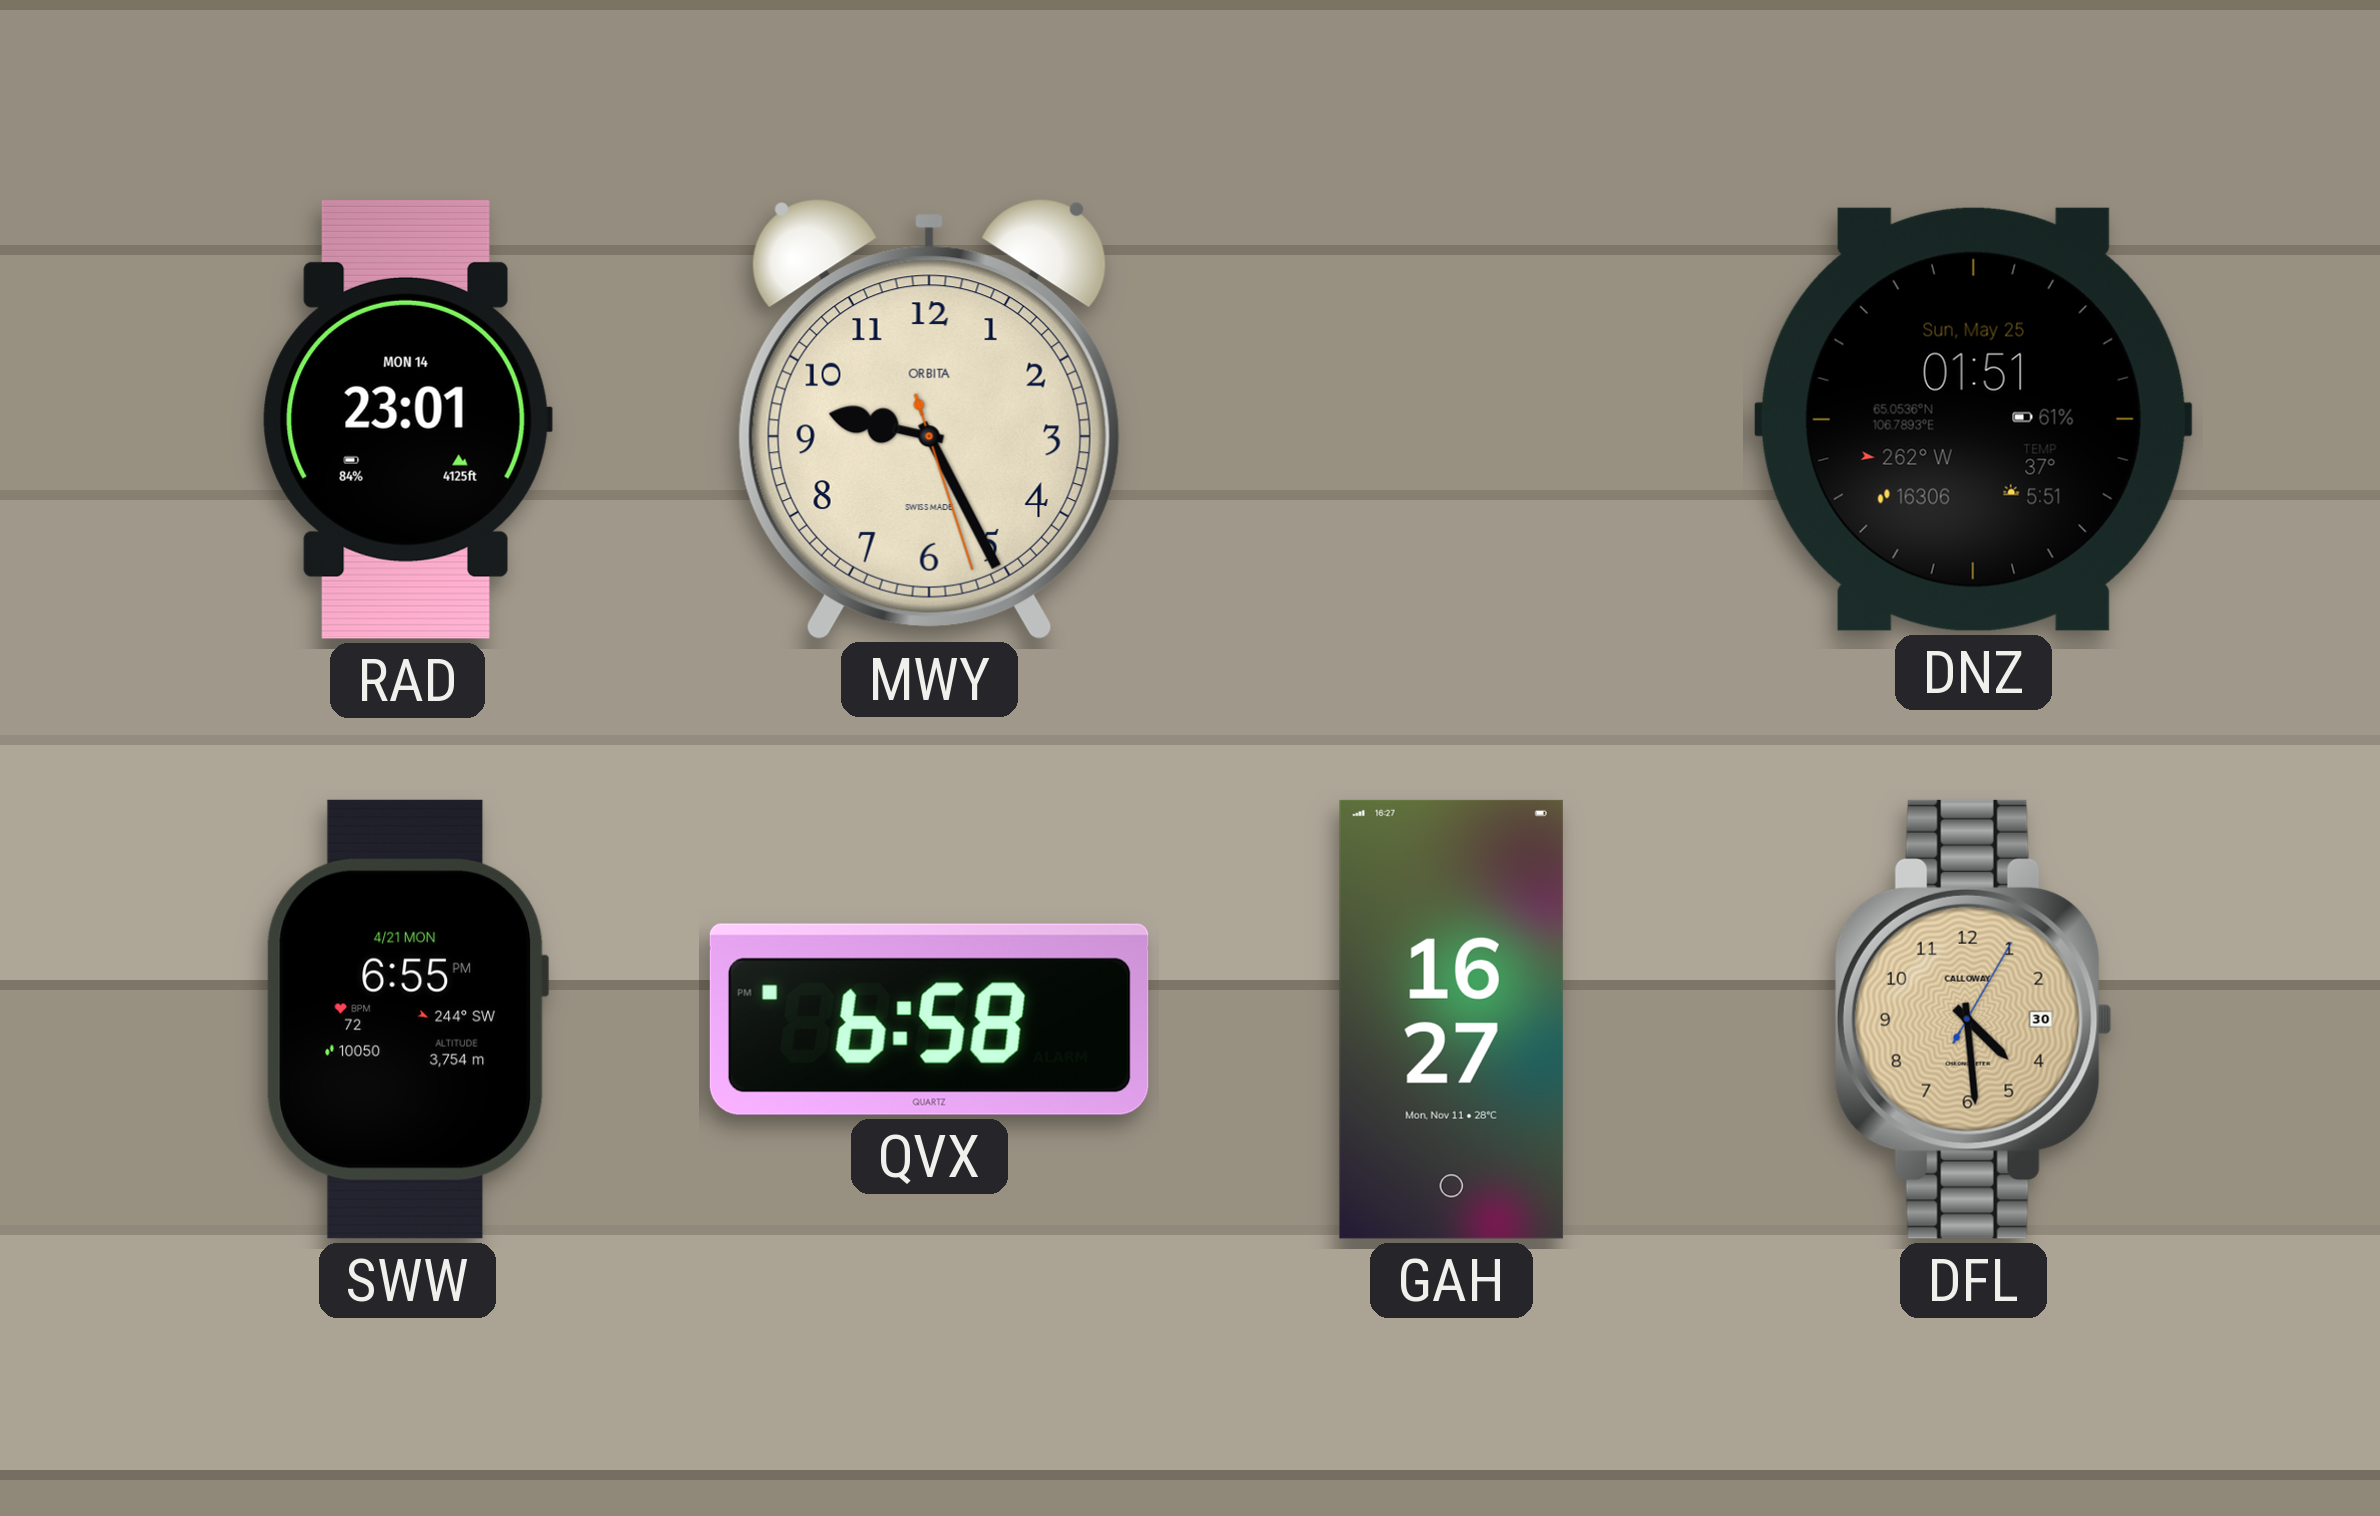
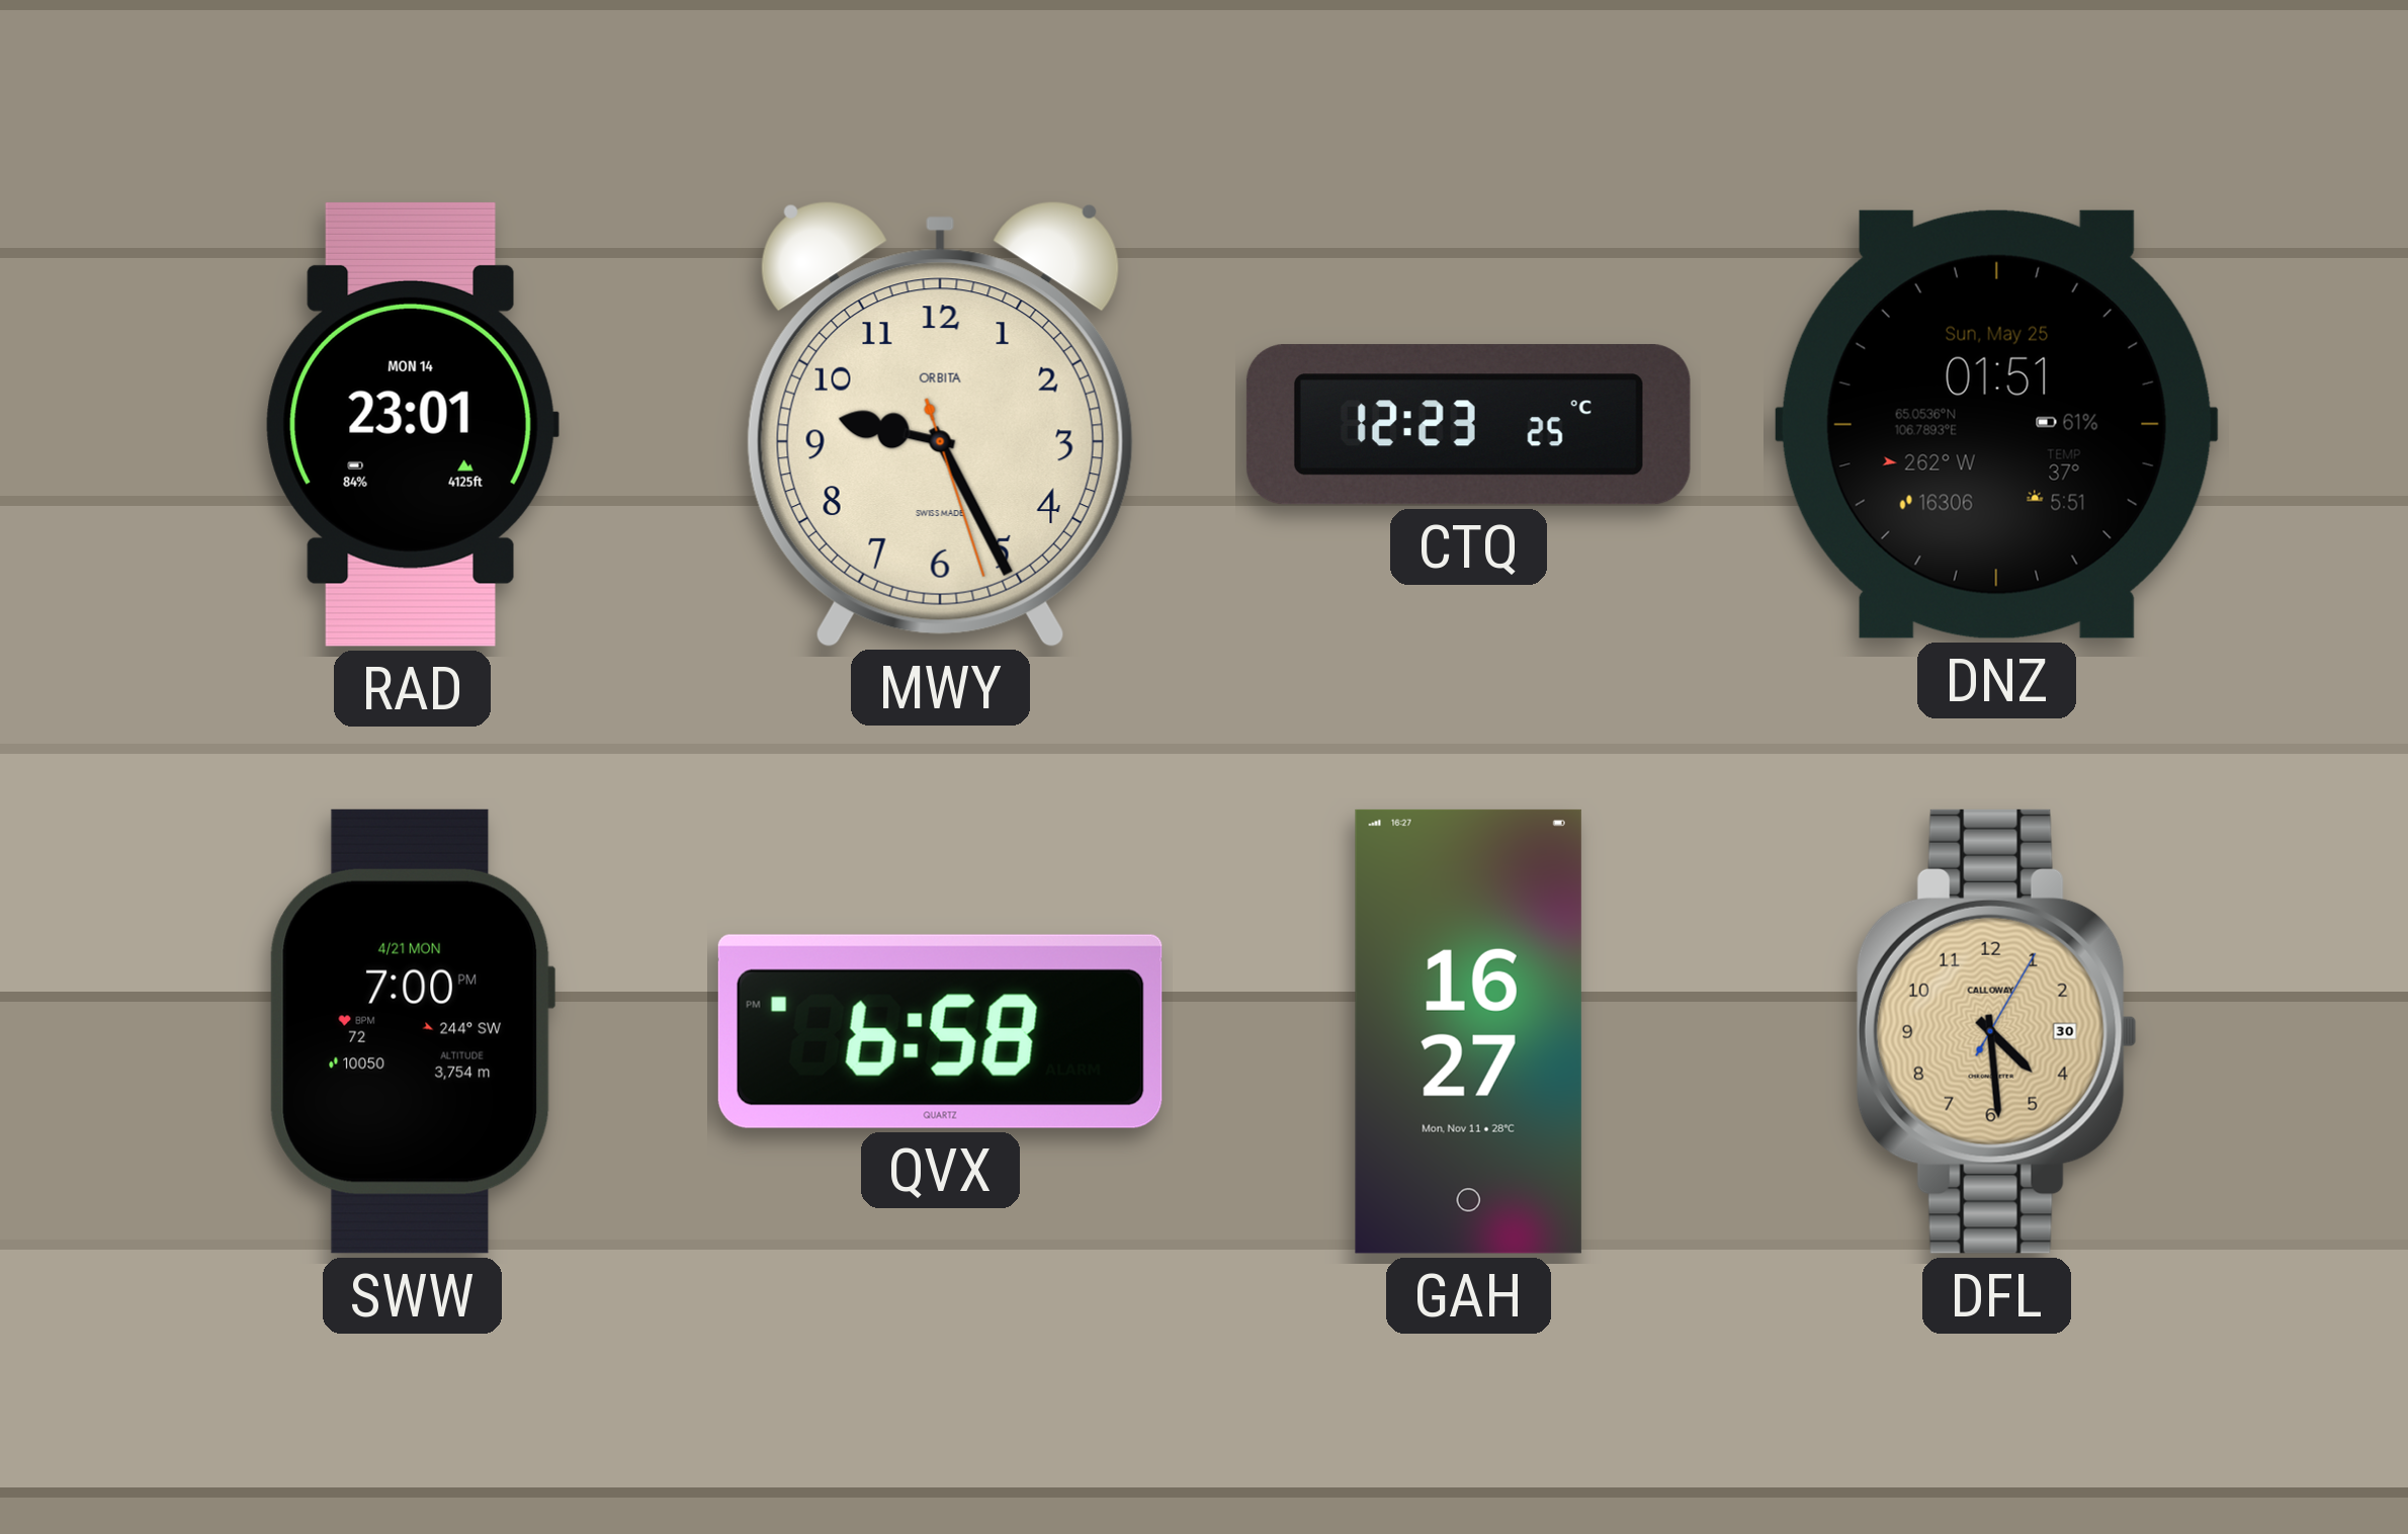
CTQ: none -> 12:23
SWW: 6:55 -> 7:00
